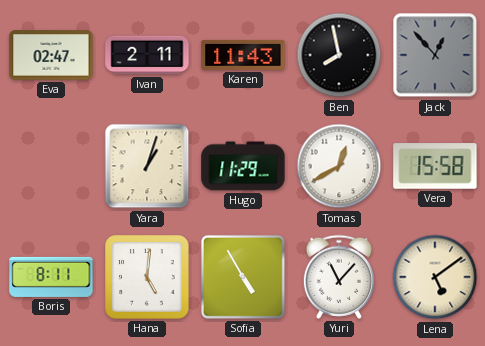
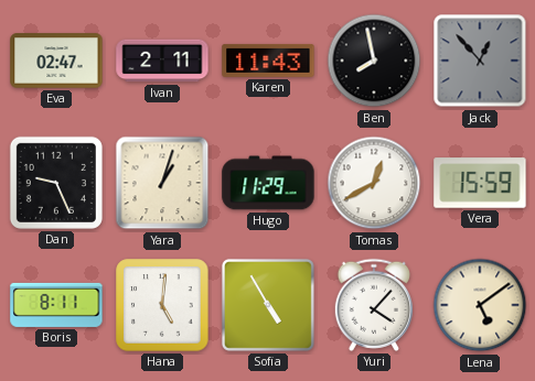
Dan: none -> 9:26
Vera: 15:58 -> 15:59
Yuri: 11:07 -> 4:07
